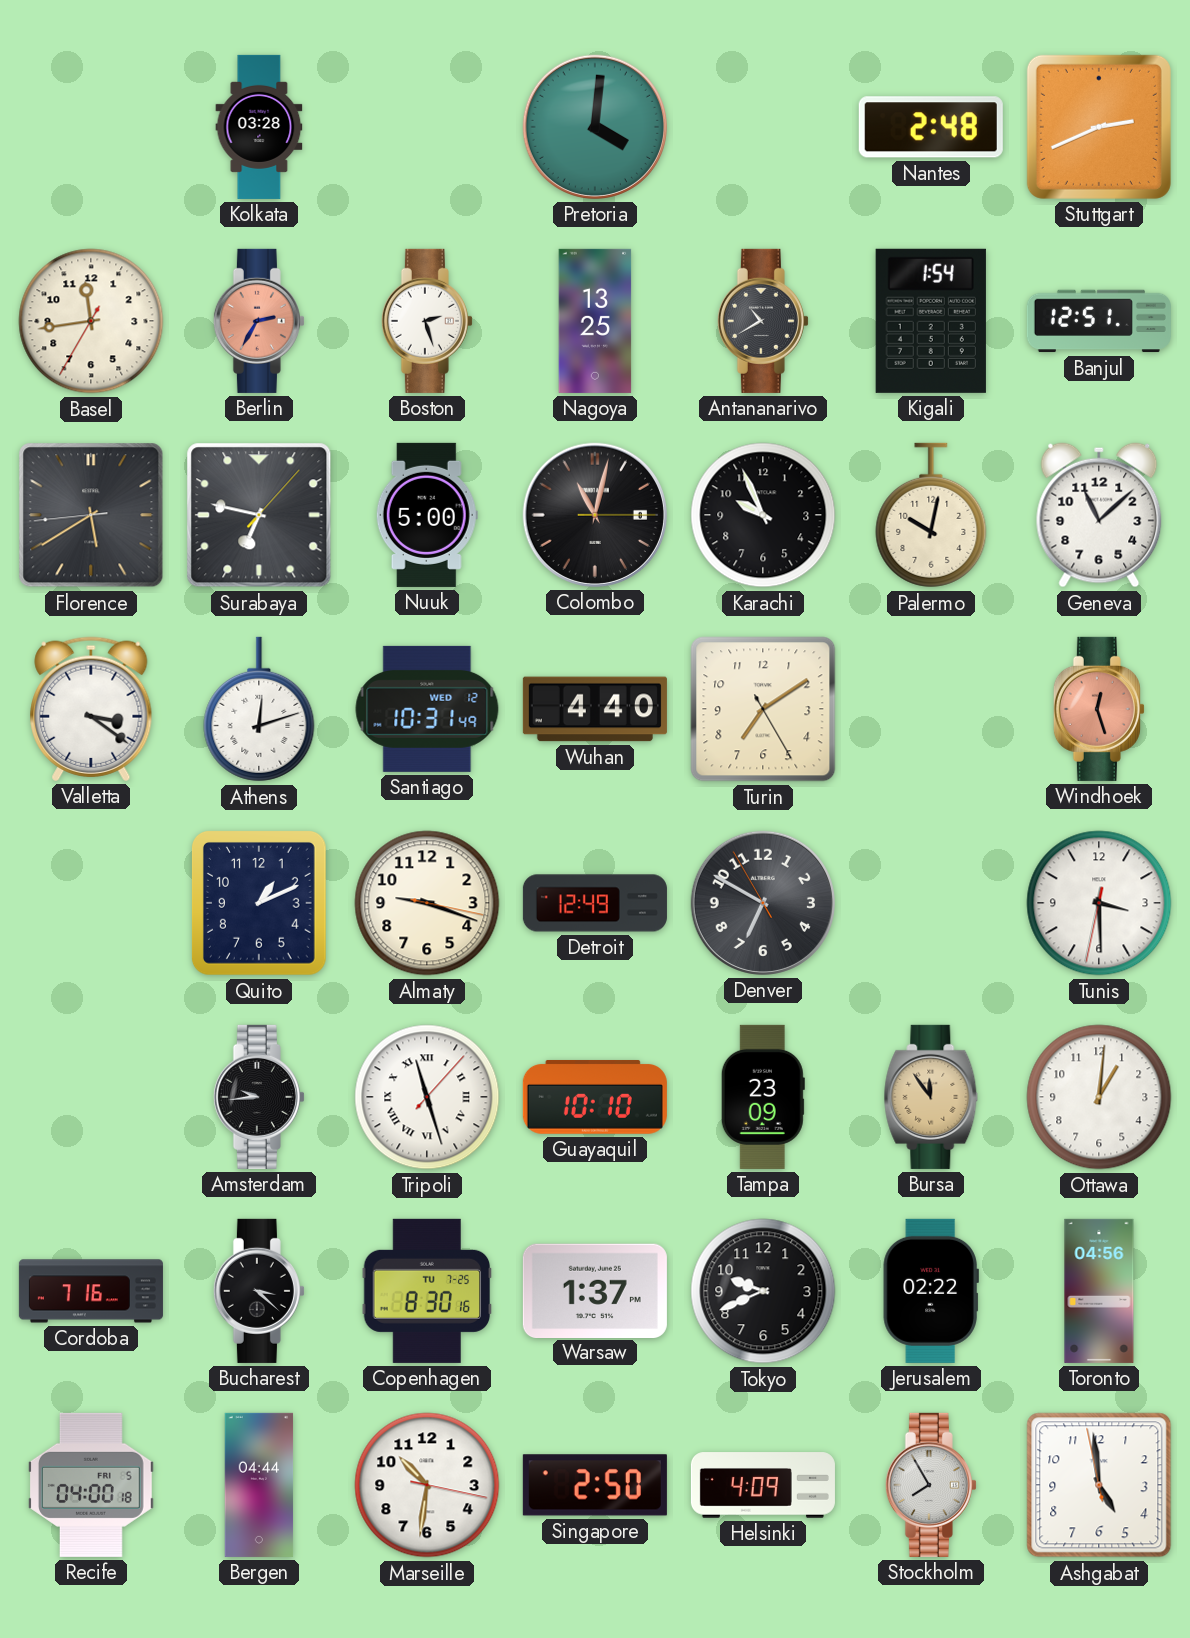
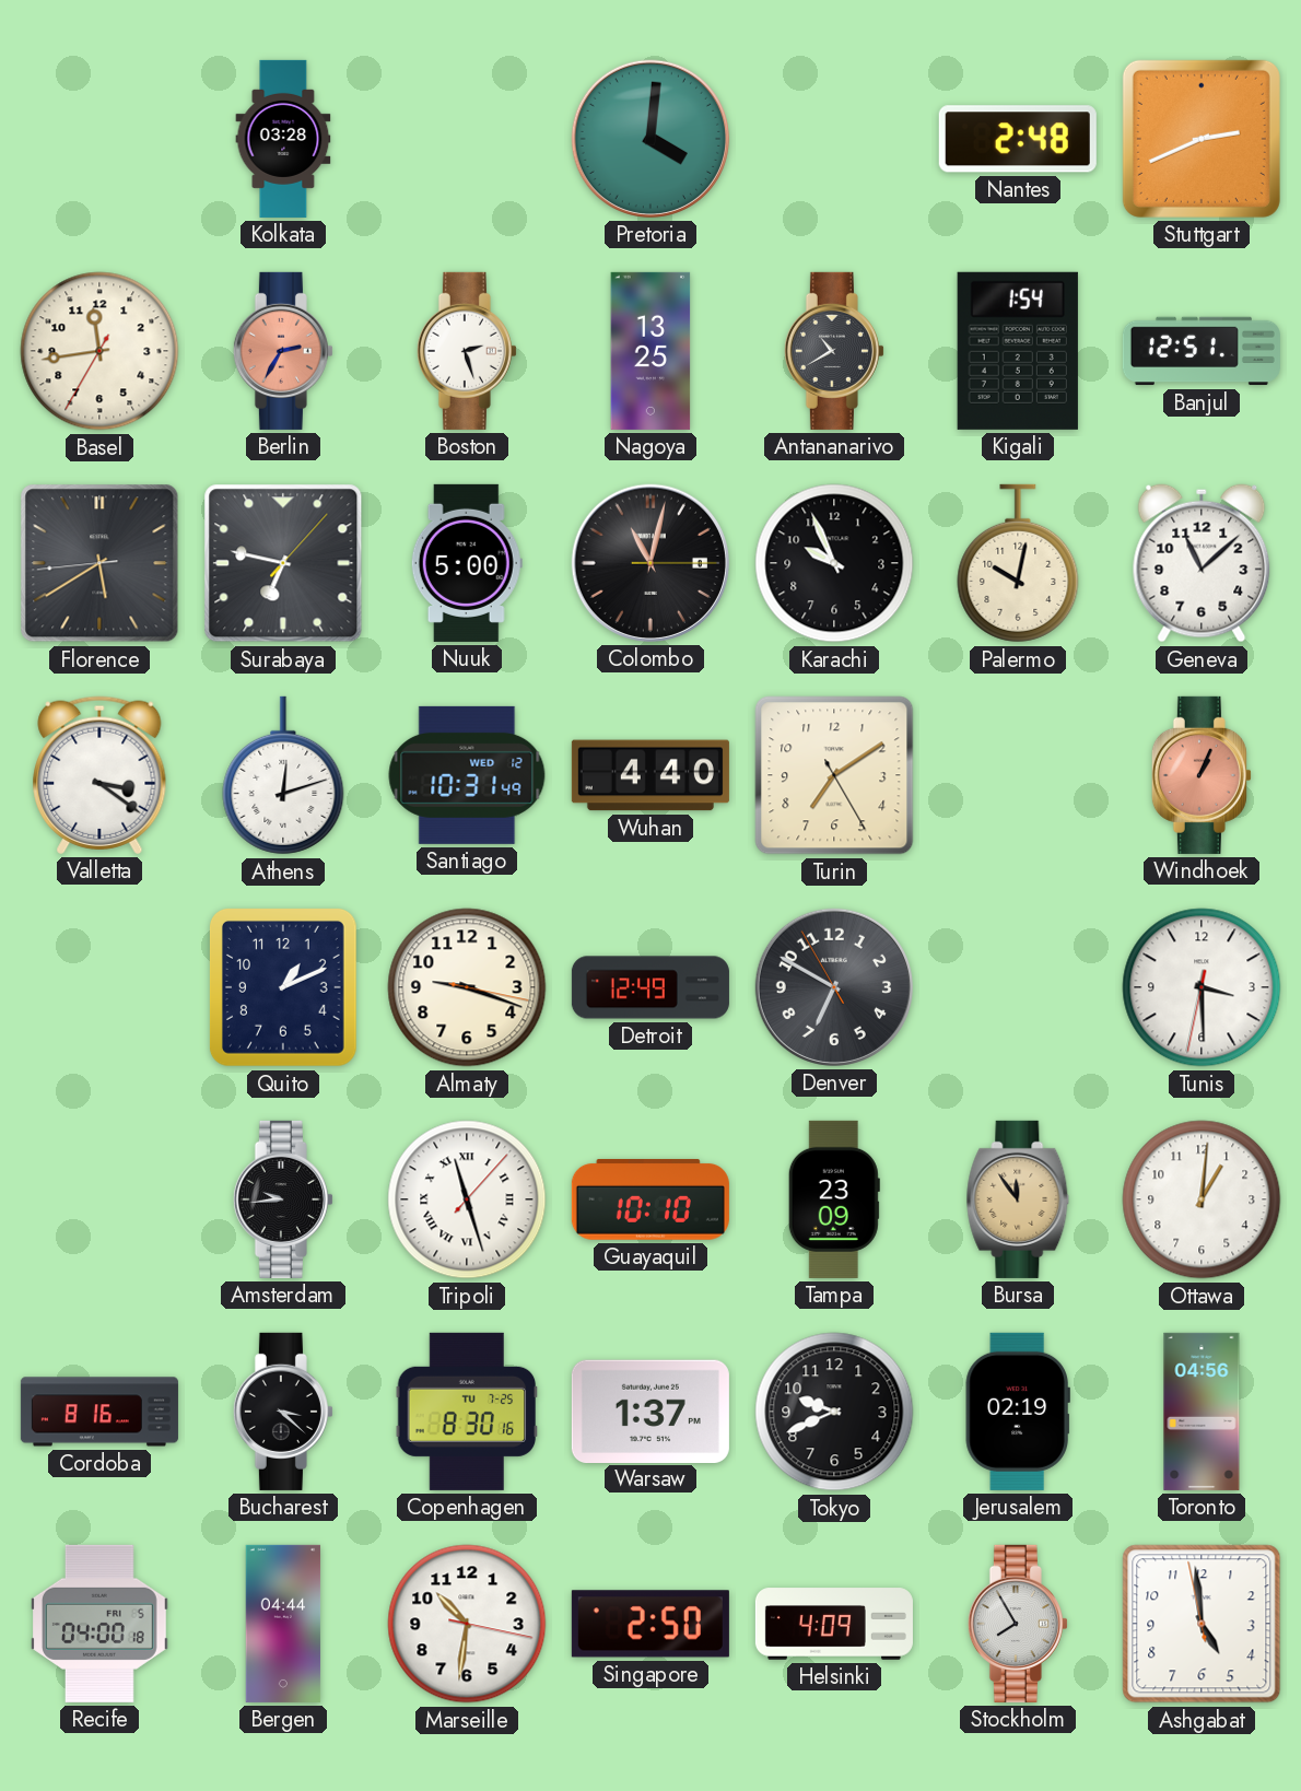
Windhoek: 12:27 -> 1:04
Cordoba: 7:16 -> 8:16
Jerusalem: 02:22 -> 02:19
